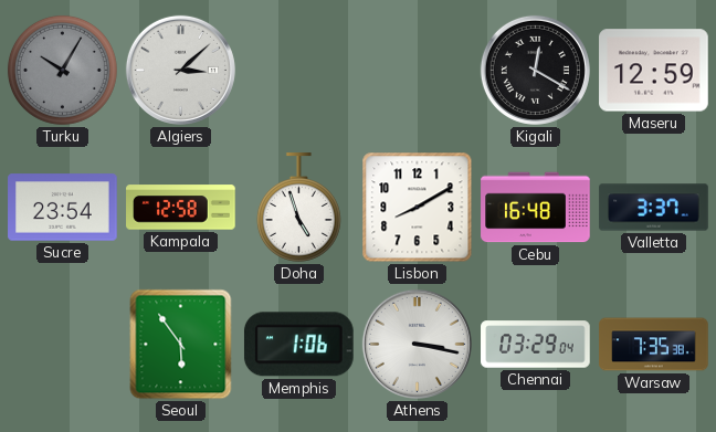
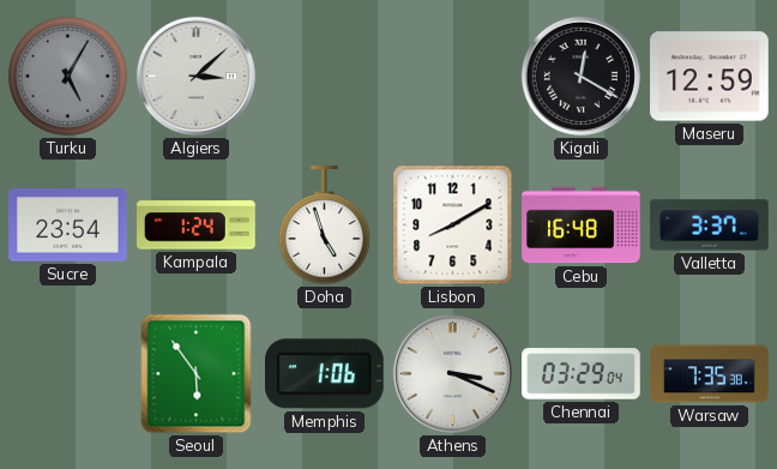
Turku: 10:05 -> 5:05
Kampala: 12:58 -> 1:24
Athens: 3:17 -> 3:19
